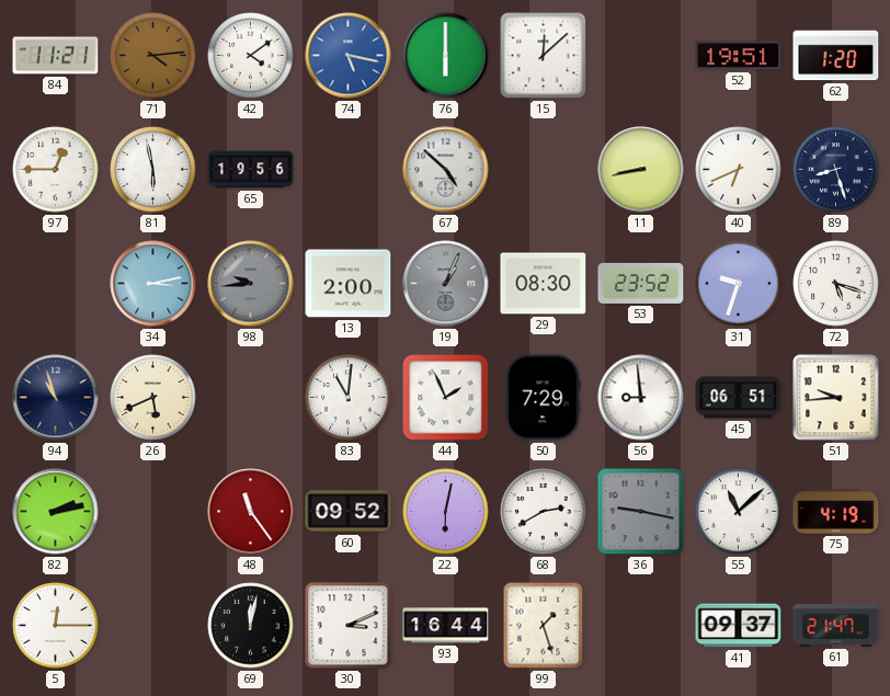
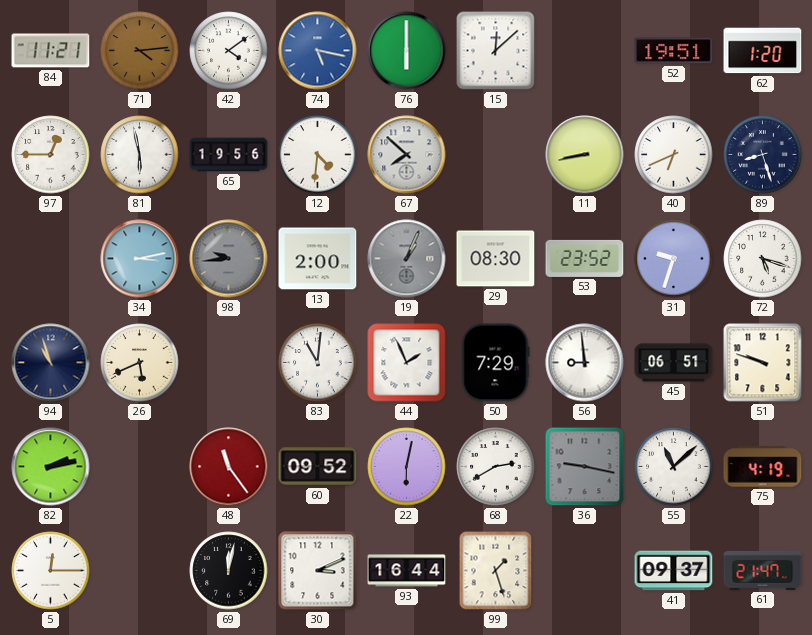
12: none -> 4:31
67: 4:52 -> 7:52
51: 9:44 -> 9:48
